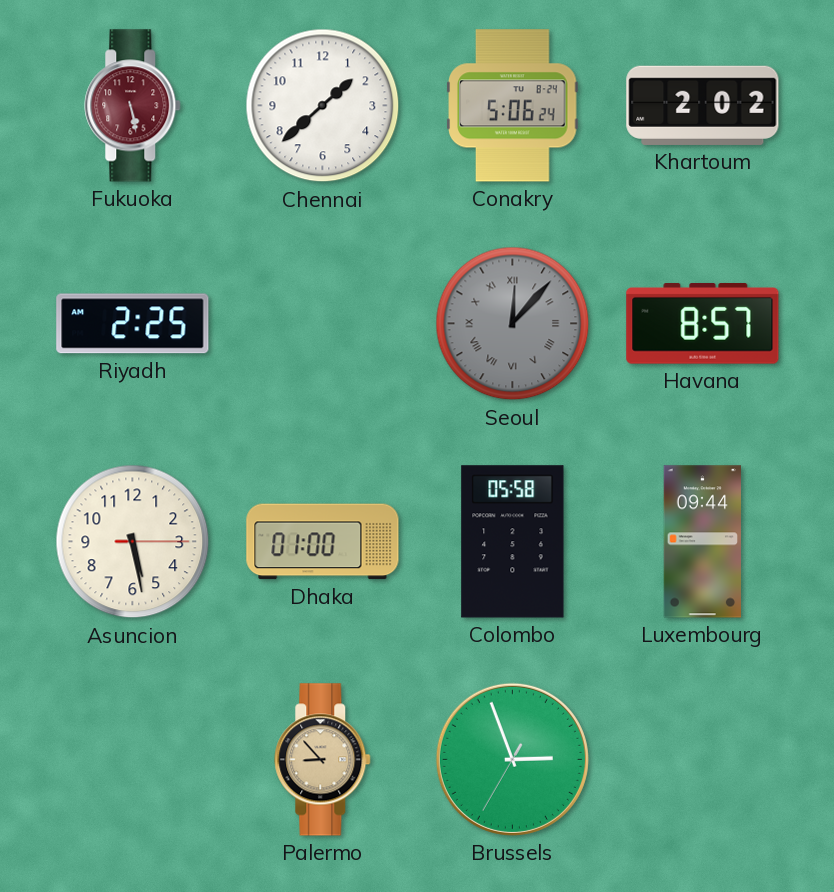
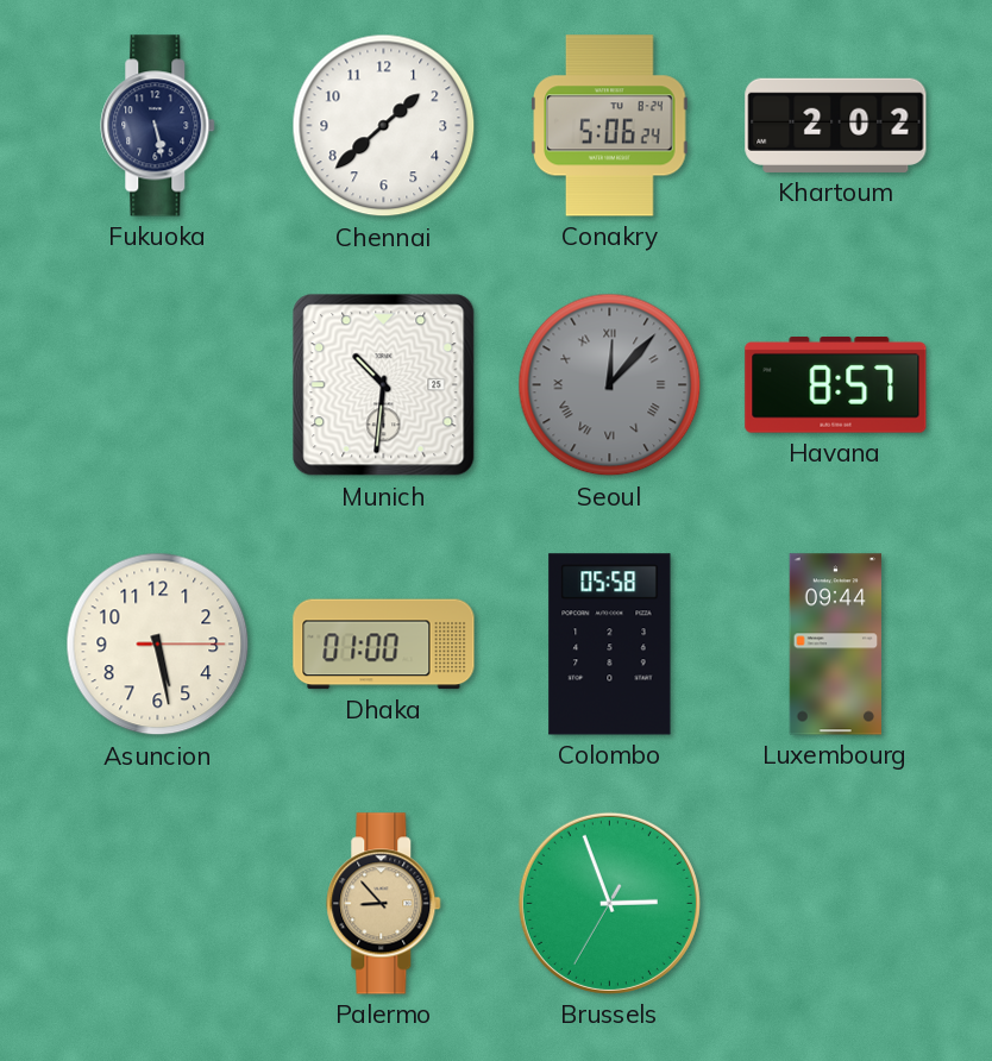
Fukuoka dial: burgundy -> navy
Riyadh: 2:25 -> none
Munich: none -> 10:31
